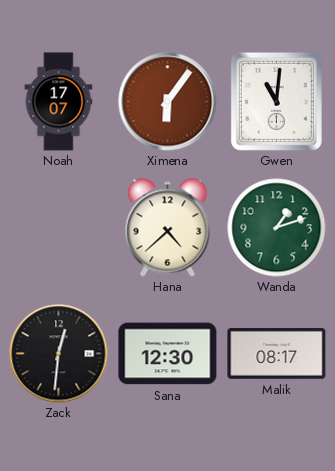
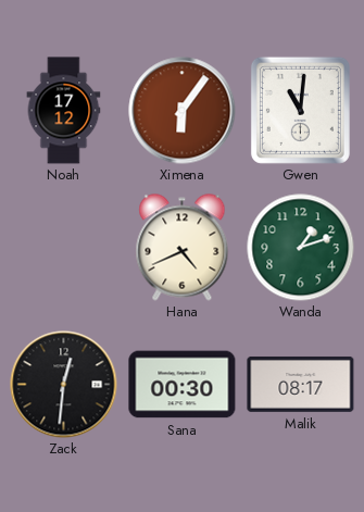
Noah: 17:07 -> 17:12
Hana: 4:38 -> 4:41
Sana: 12:30 -> 00:30
